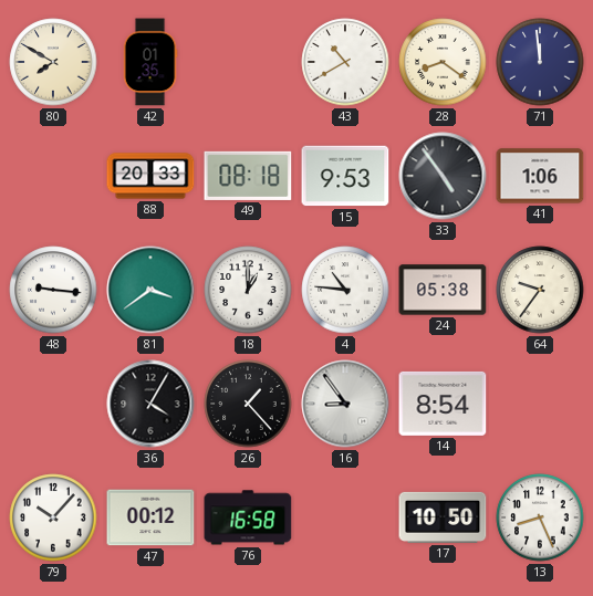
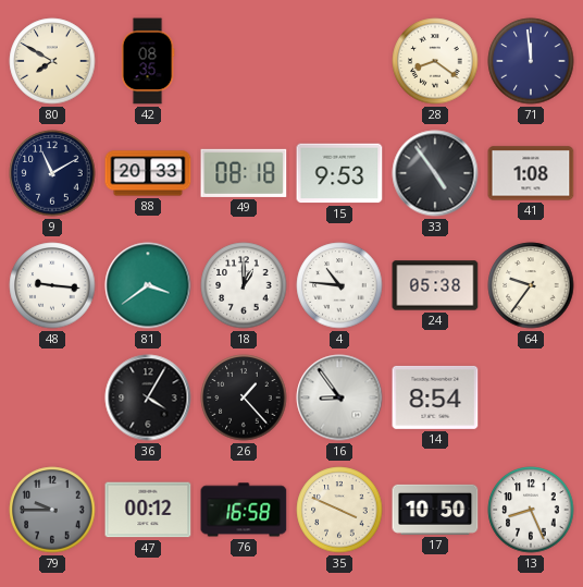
42: 01:35 -> 08:35
43: 10:40 -> none
9: none -> 11:10
41: 1:06 -> 1:08
79: 10:07 -> 9:45
79 dial: white -> grey
35: none -> 3:49
